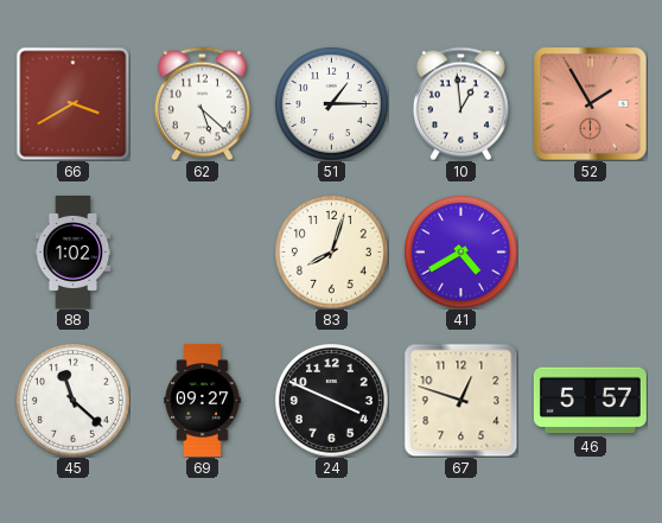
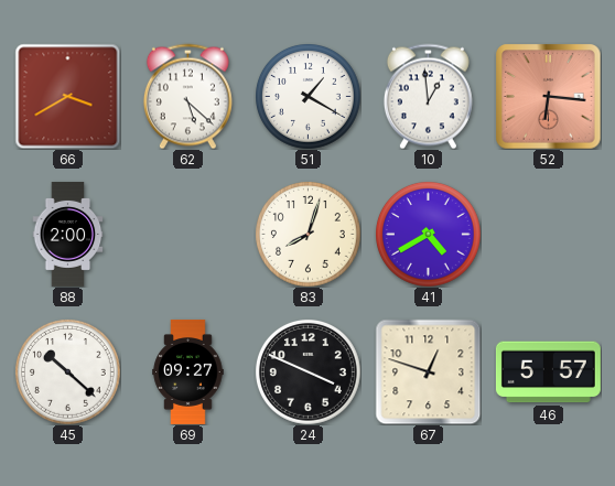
51: 1:15 -> 1:20
52: 1:55 -> 6:16
88: 1:02 -> 2:00
45: 11:22 -> 10:22
